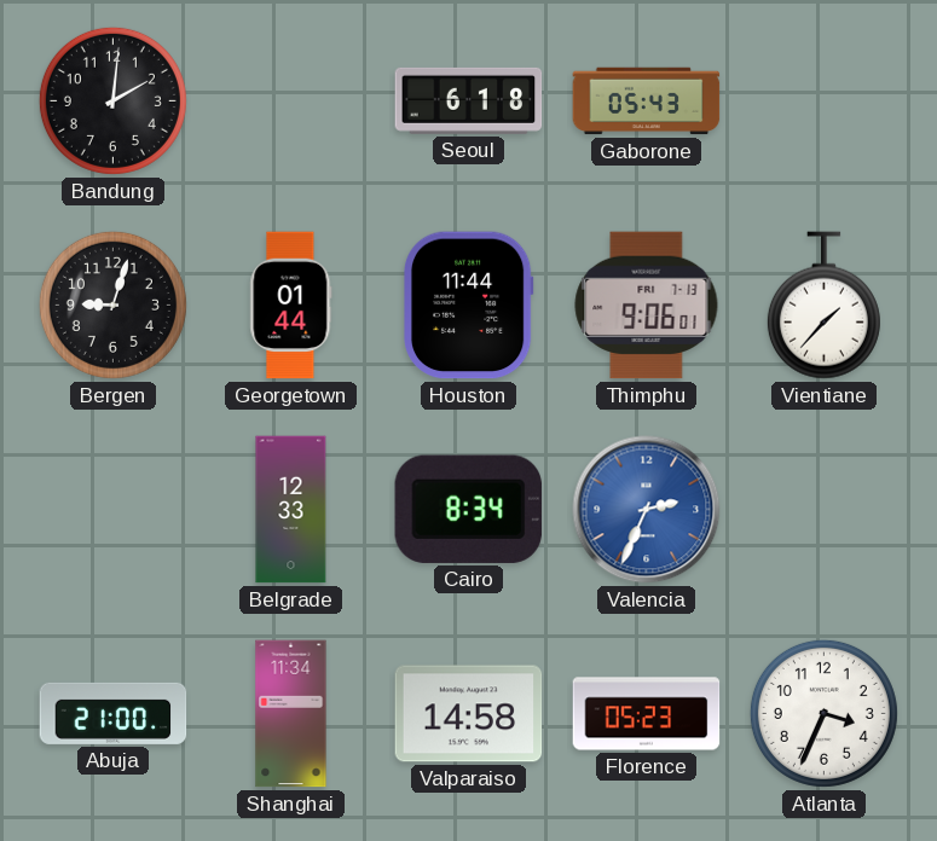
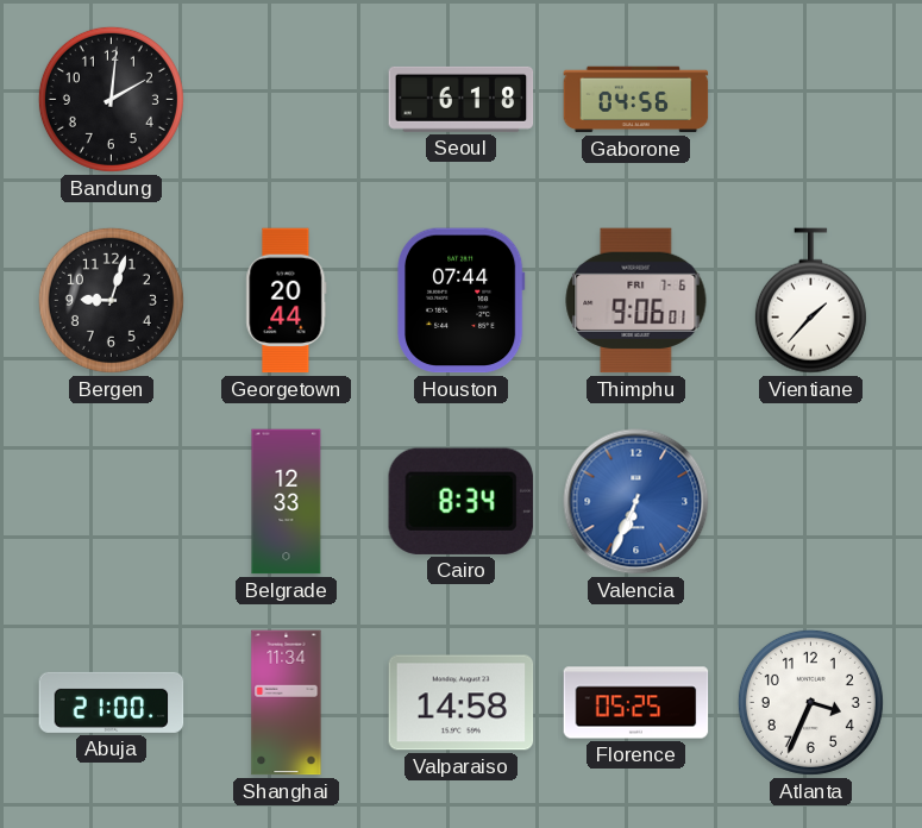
Gaborone: 05:43 -> 04:56
Georgetown: 01:44 -> 20:44
Houston: 11:44 -> 07:44
Thimphu date: FRI 7-13 -> FRI 7-6
Valencia: 2:34 -> 6:34
Florence: 05:23 -> 05:25
